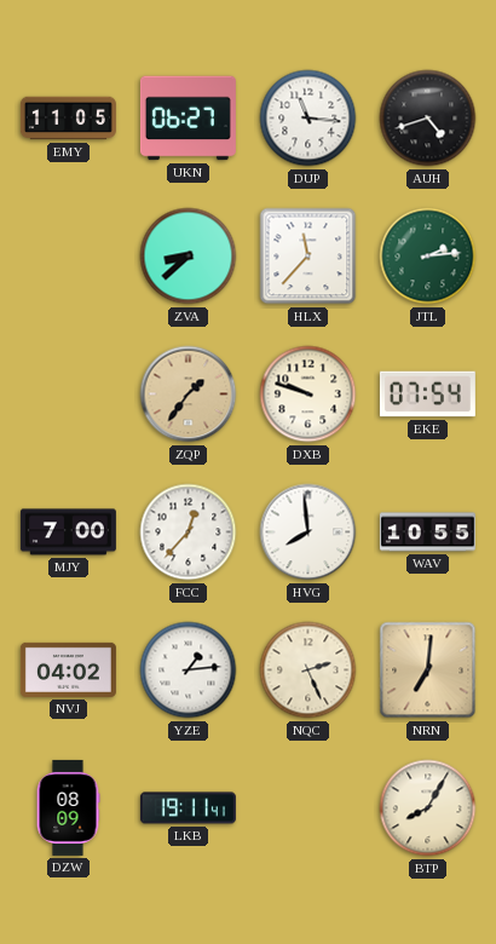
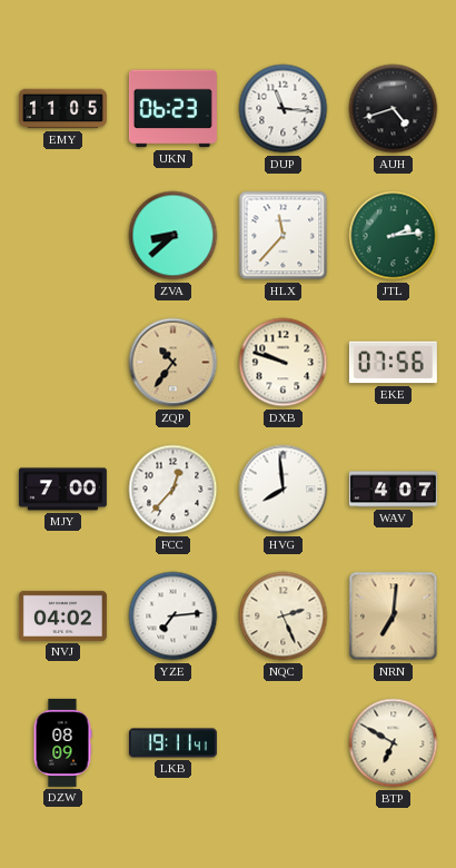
UKN: 06:27 -> 06:23
ZQP: 1:36 -> 10:36
EKE: 07:54 -> 07:56
WAV: 10:55 -> 4:07
YZE: 1:14 -> 7:14
BTP: 8:05 -> 6:50
